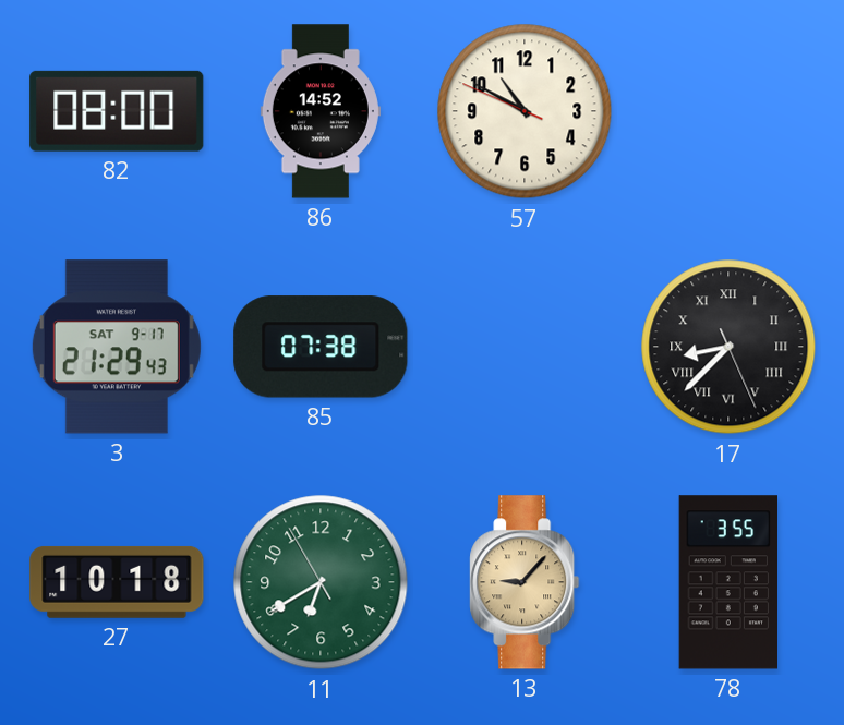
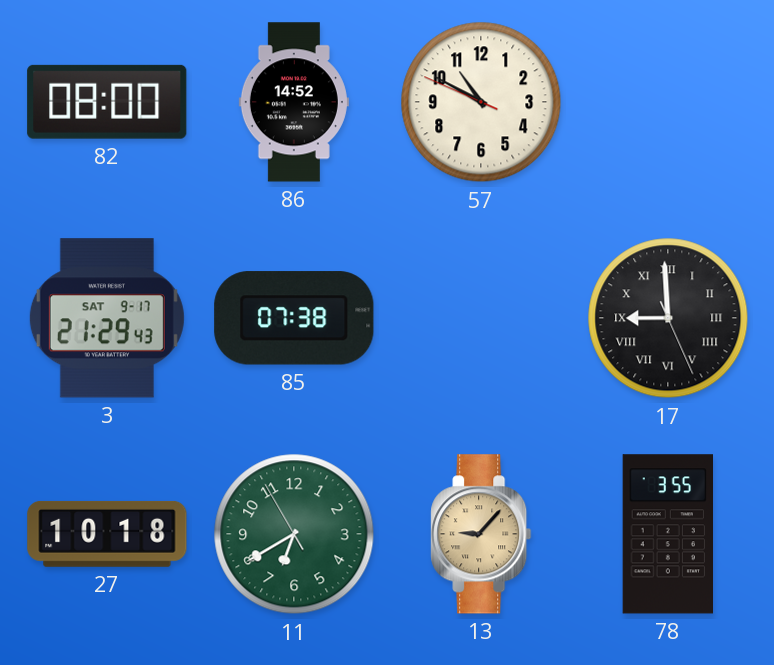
17: 8:37 -> 8:59
